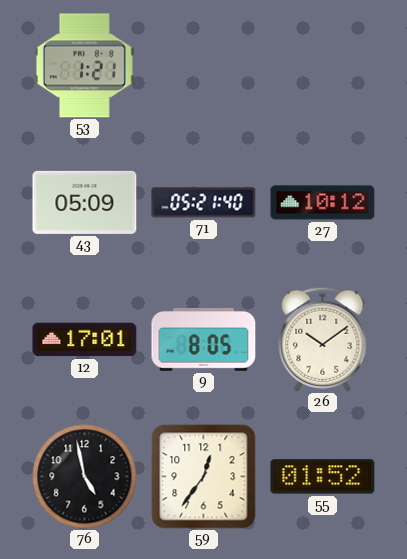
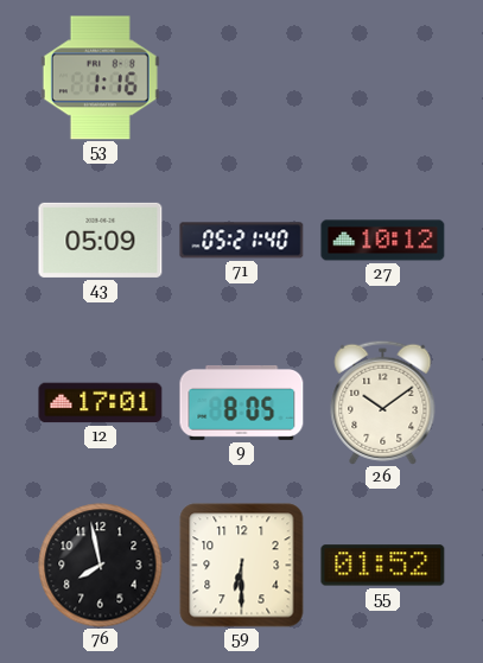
53: 1:21 -> 1:16
76: 4:58 -> 7:58
59: 12:36 -> 6:30
